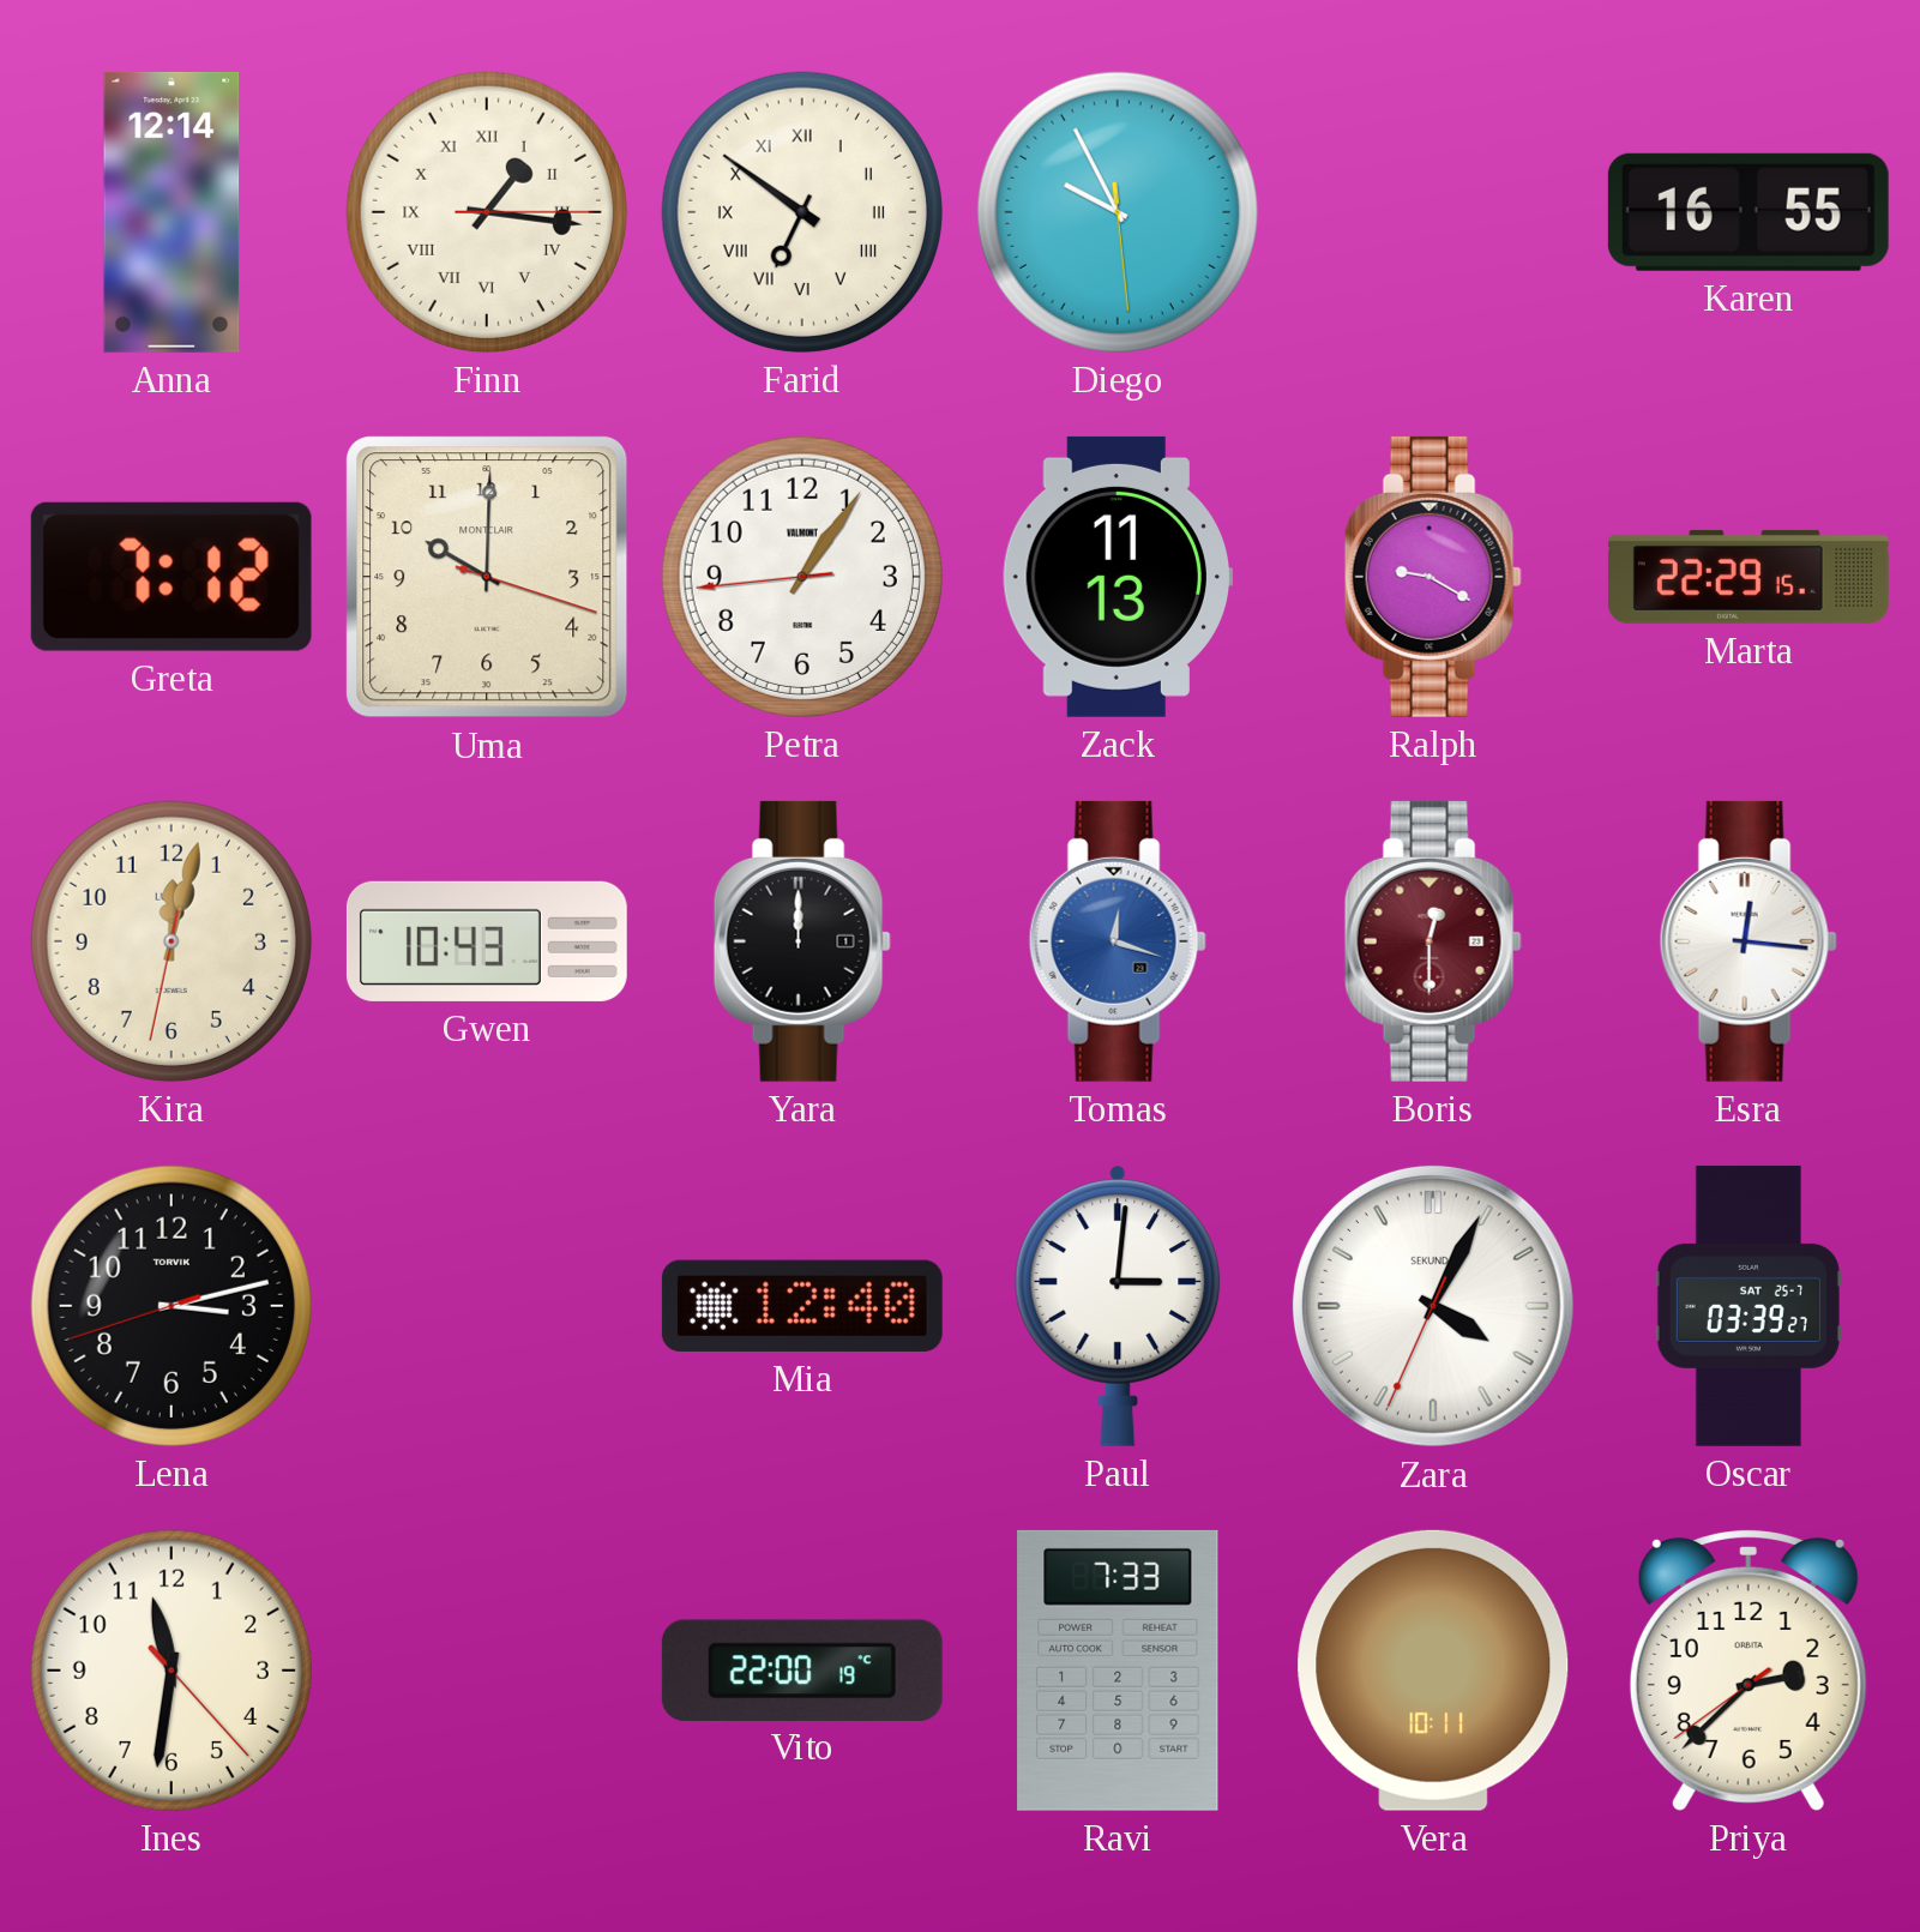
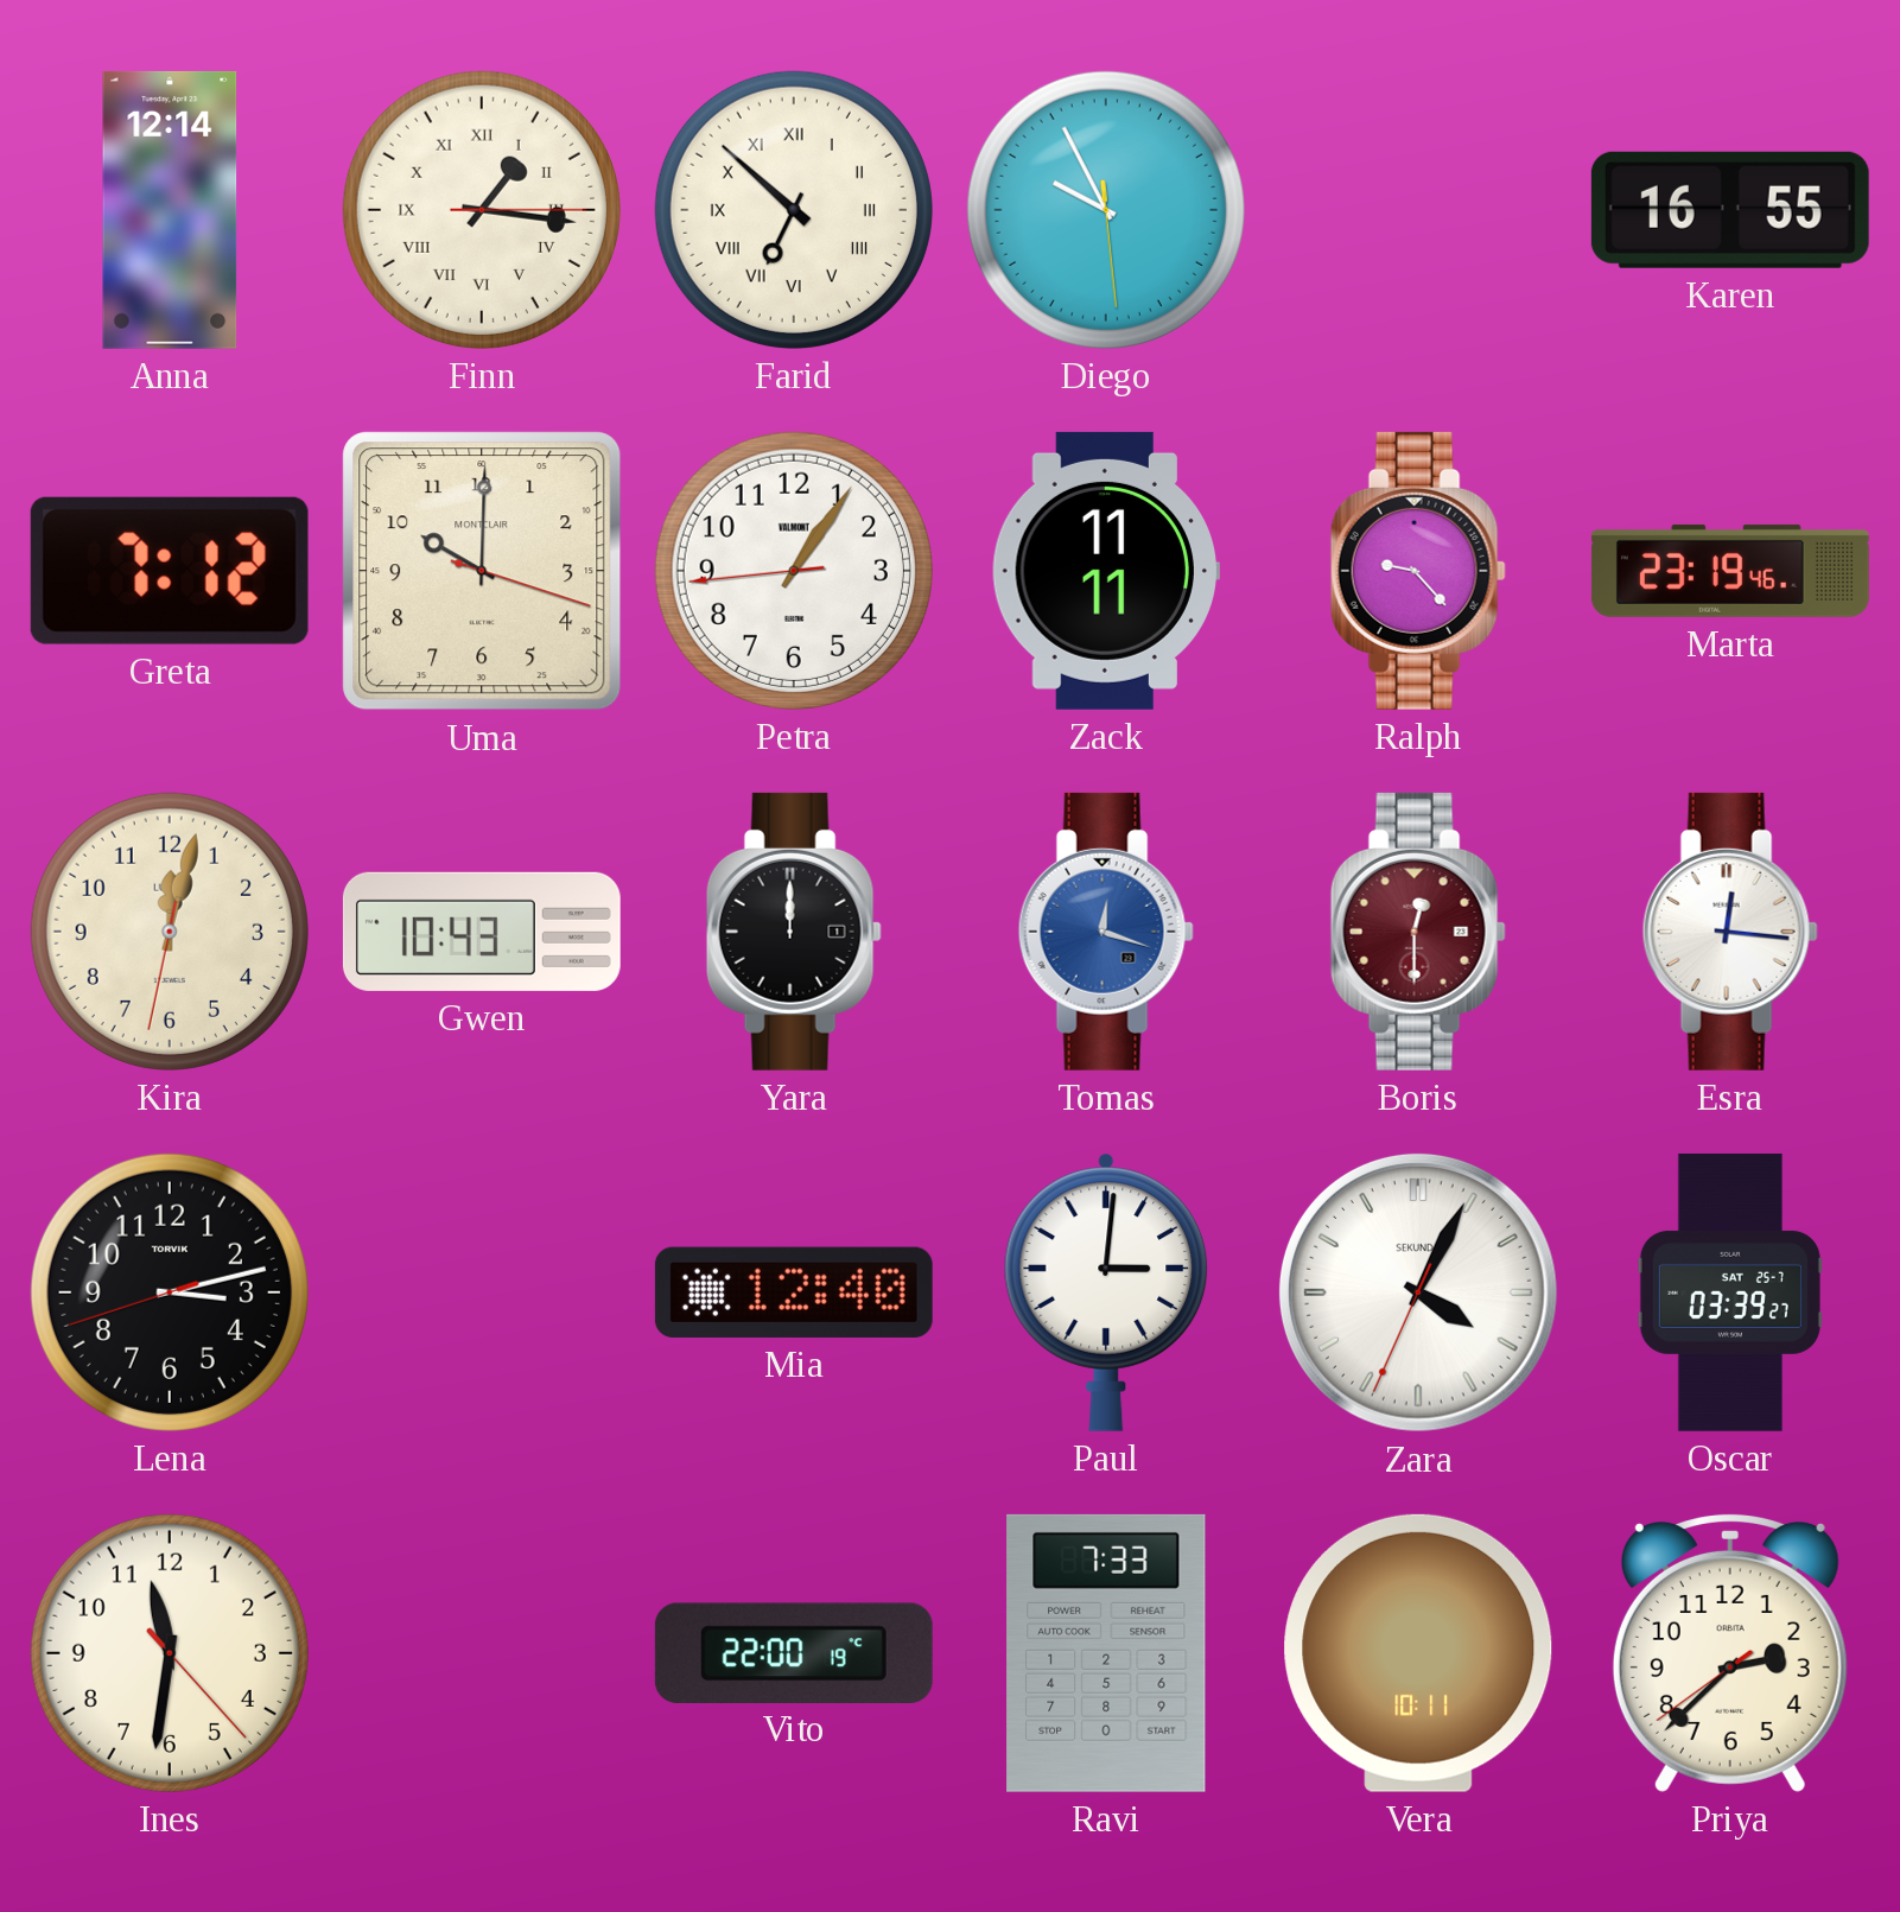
Farid: 6:51 -> 6:52
Zack: 11:13 -> 11:11
Ralph: 9:20 -> 9:23
Marta: 22:29 -> 23:19
